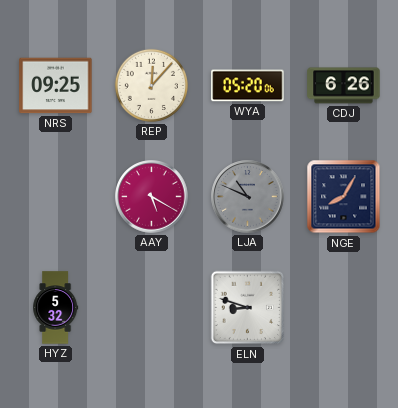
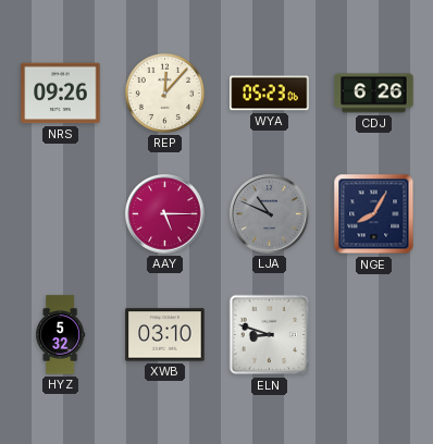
NRS: 09:25 -> 09:26
WYA: 05:20 -> 05:23
AAY: 5:20 -> 5:15
XWB: none -> 03:10
